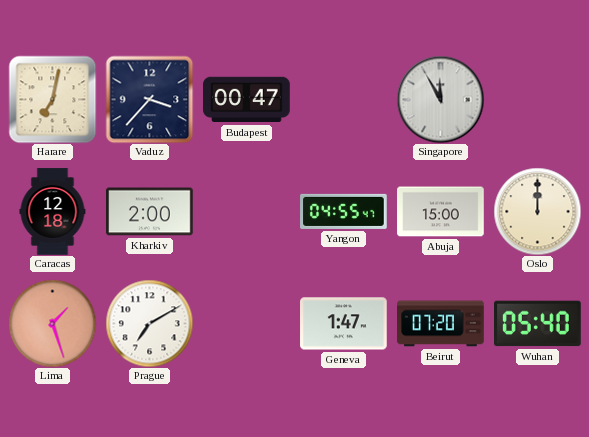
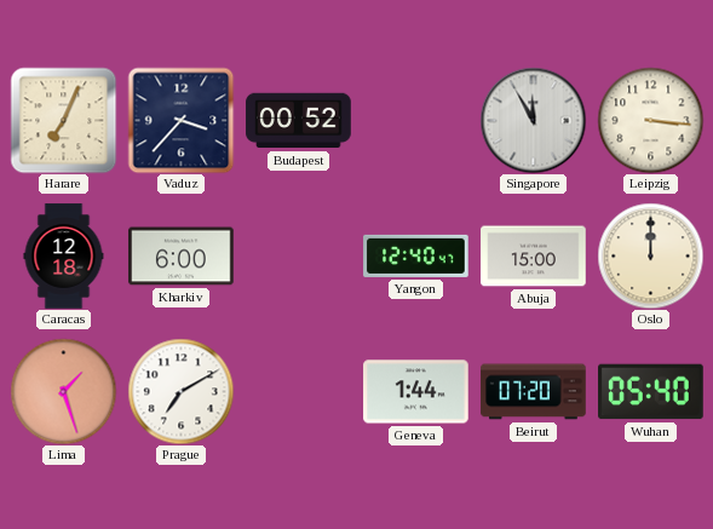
Harare: 7:02 -> 7:04
Budapest: 00:47 -> 00:52
Leipzig: none -> 3:16
Kharkiv: 2:00 -> 6:00
Yangon: 04:55 -> 12:40
Geneva: 1:47 -> 1:44
